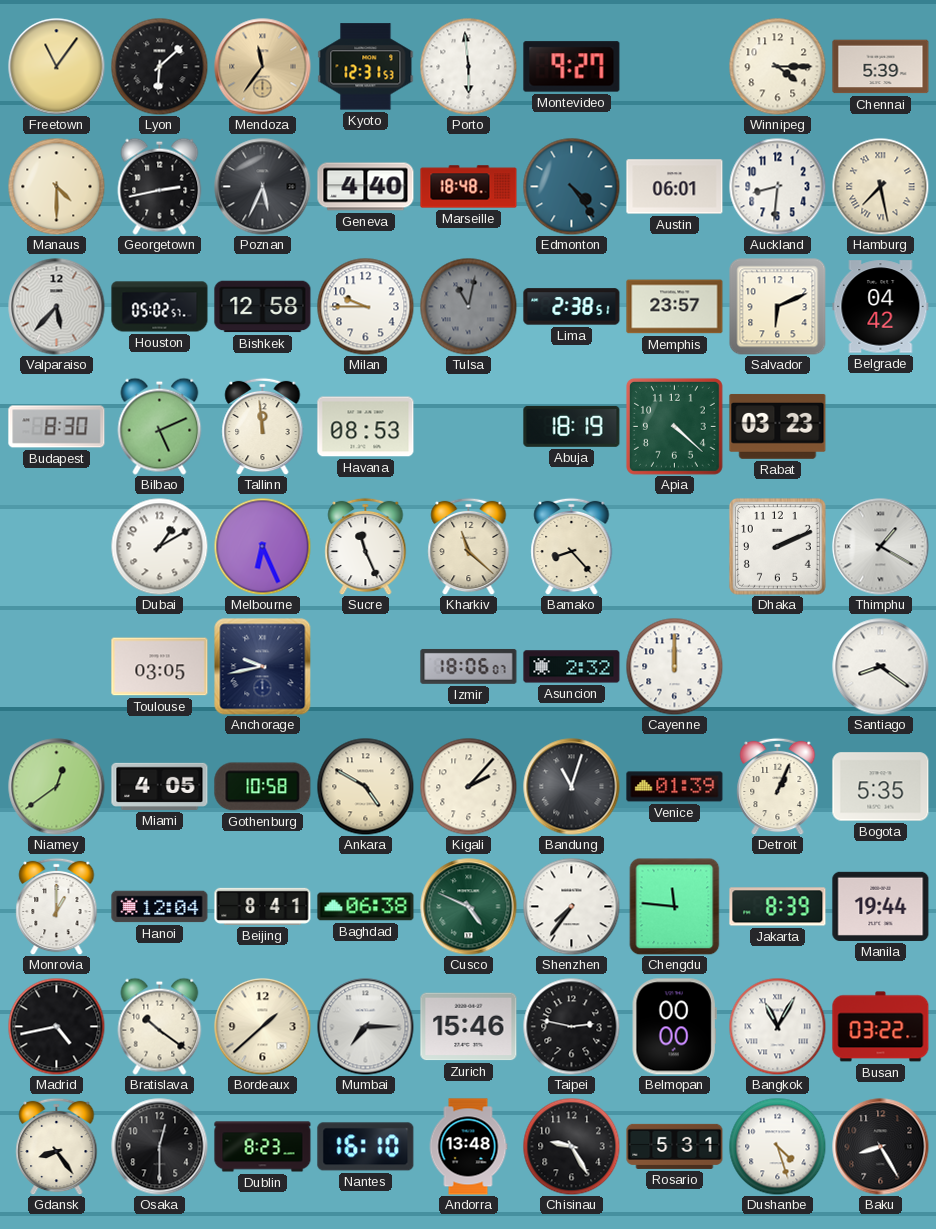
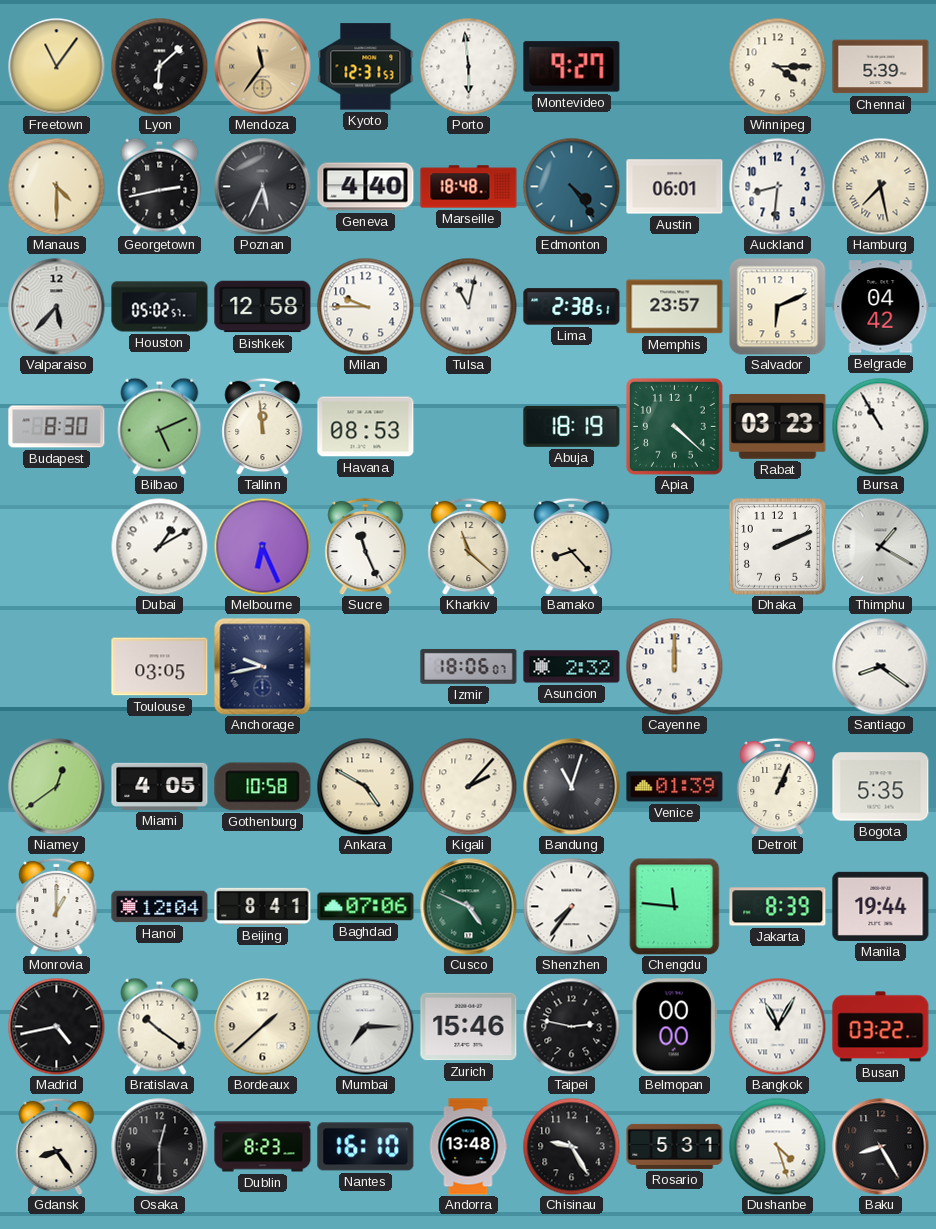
Tulsa dial: grey -> white
Bursa: none -> 10:55
Baghdad: 06:38 -> 07:06
